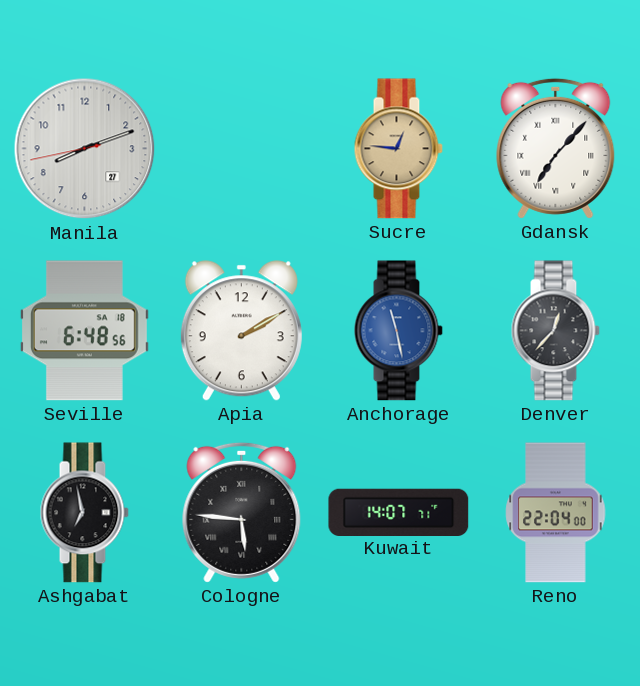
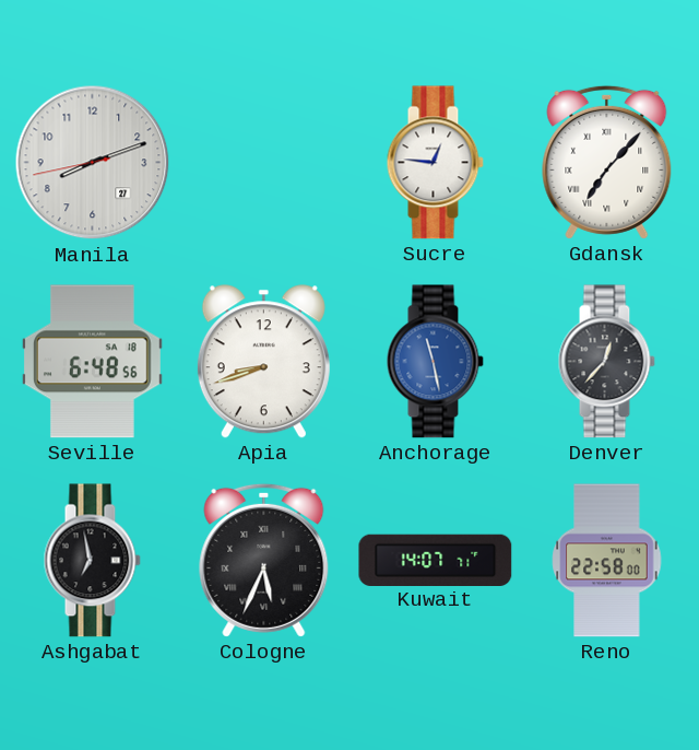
Sucre dial: champagne -> white
Apia: 2:10 -> 8:42
Cologne: 5:46 -> 5:34
Reno: 22:04 -> 22:58
